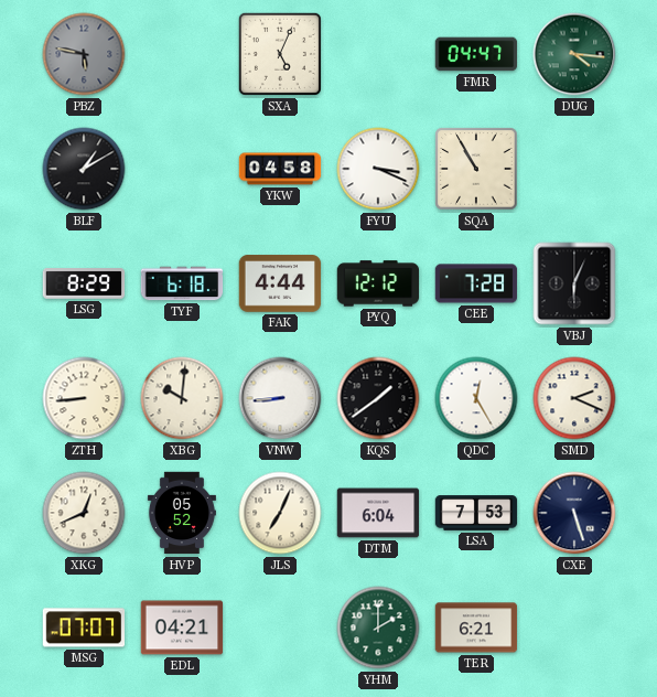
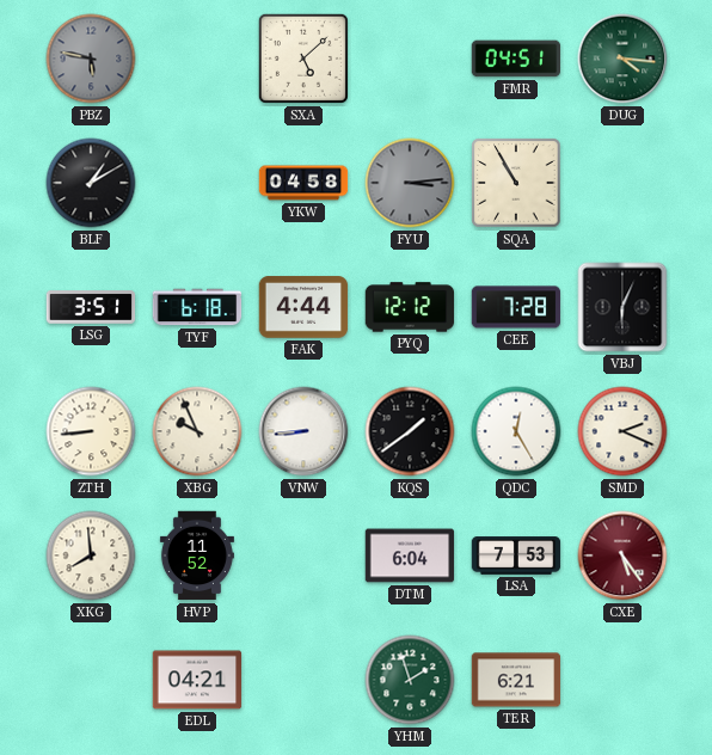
SXA: 5:04 -> 5:08
FMR: 04:47 -> 04:51
FYU: 3:19 -> 3:14
FYU dial: white -> grey
LSG: 8:29 -> 3:51
XBG: 10:01 -> 9:56
XKG: 12:41 -> 7:59
HVP: 05:52 -> 11:52
JLS: 7:04 -> none
CXE: 5:27 -> 5:24
CXE dial: navy -> burgundy
MSG: 07:07 -> none
YHM: 2:00 -> 1:57
